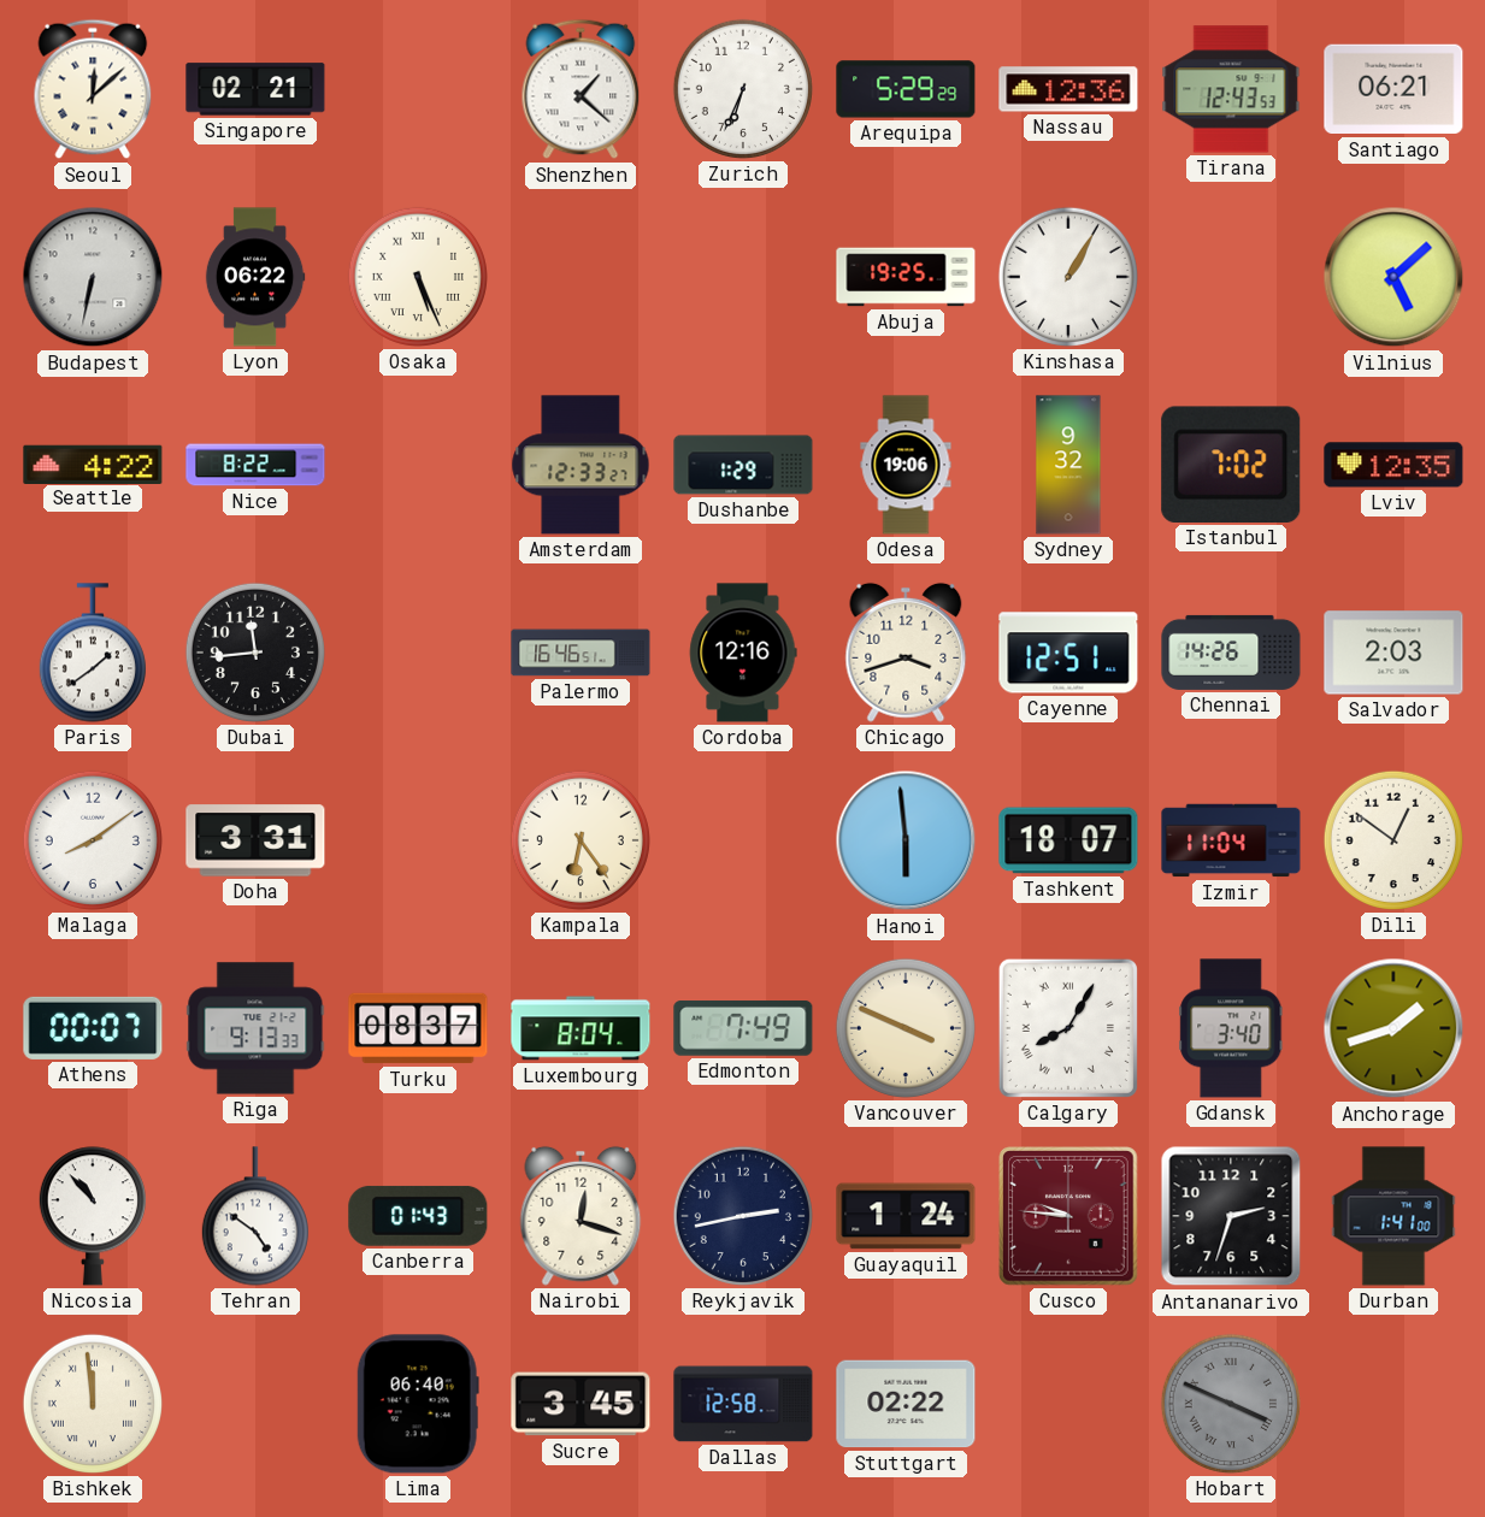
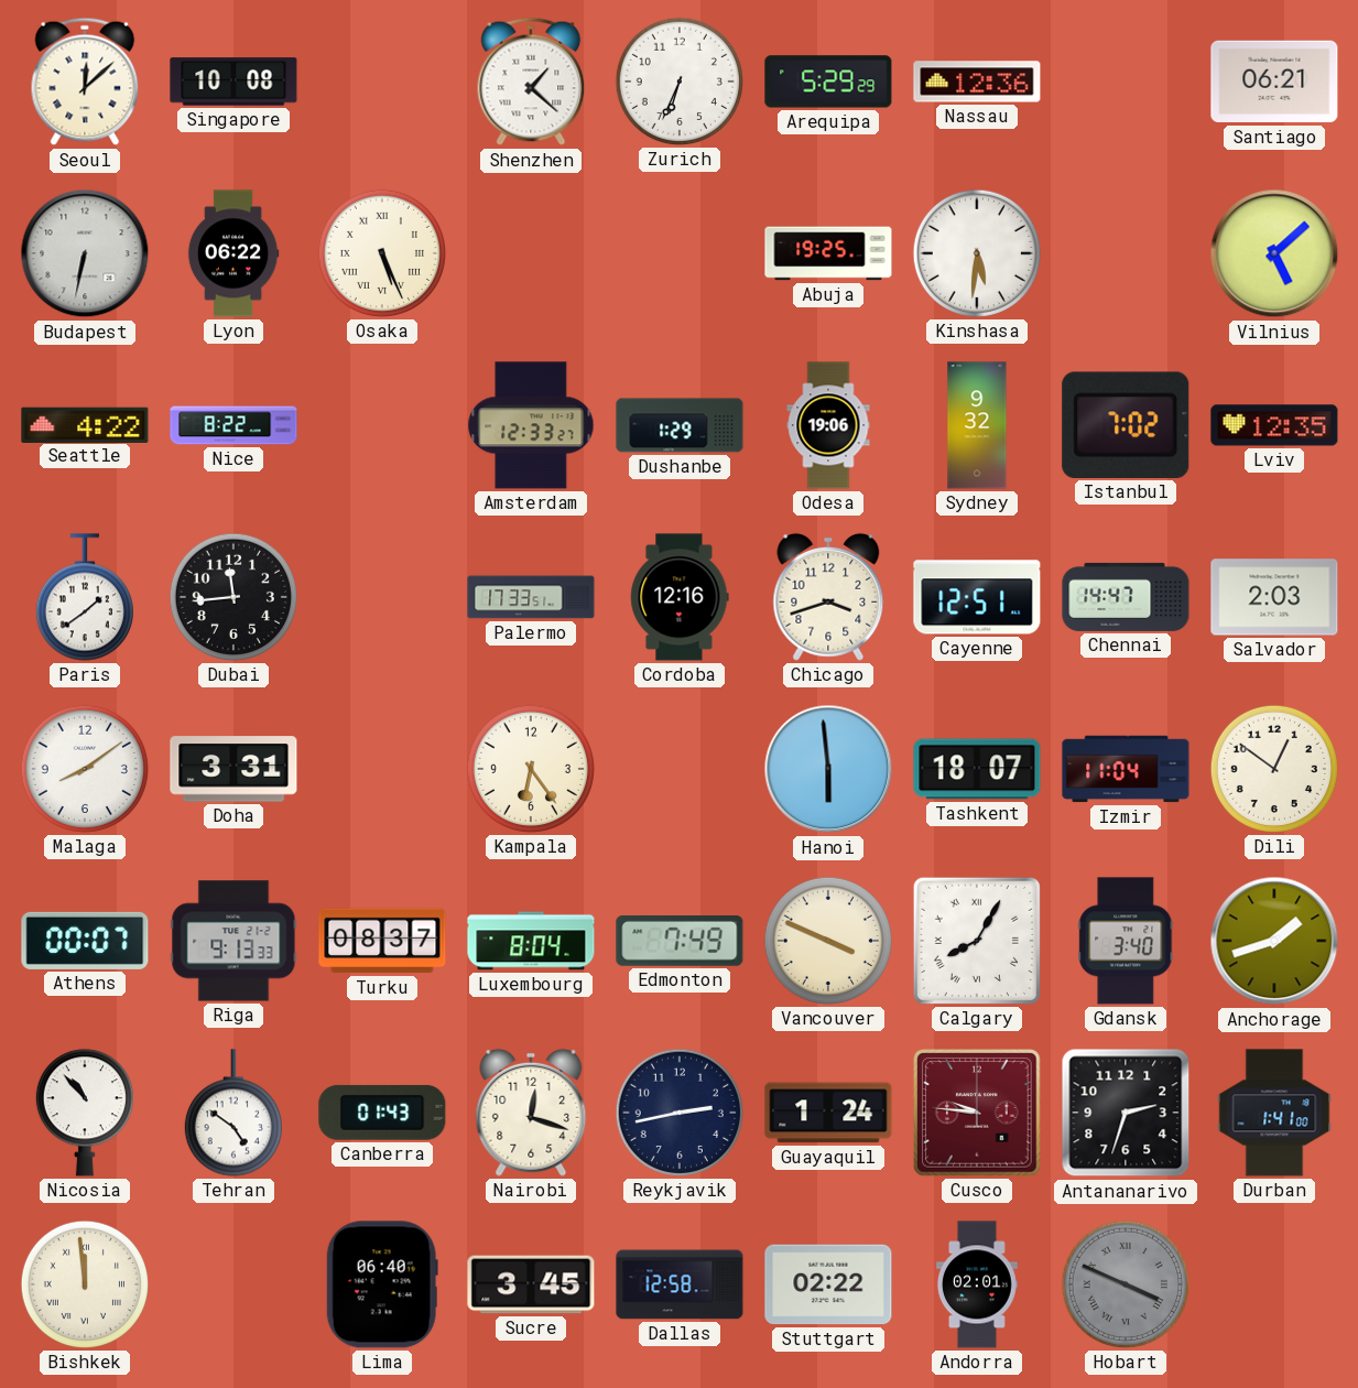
Singapore: 02:21 -> 10:08
Tirana: 12:43 -> none
Kinshasa: 1:05 -> 5:31
Palermo: 16:46 -> 17:33
Chennai: 14:26 -> 14:47
Andorra: none -> 02:01
